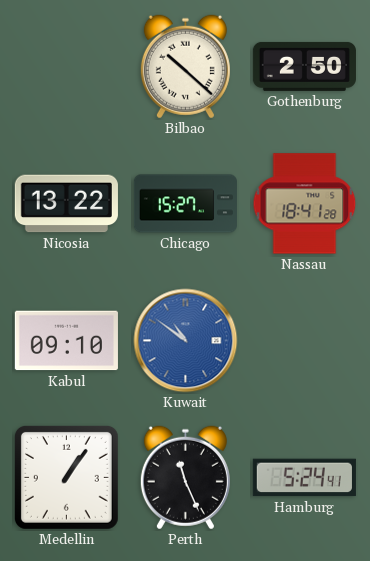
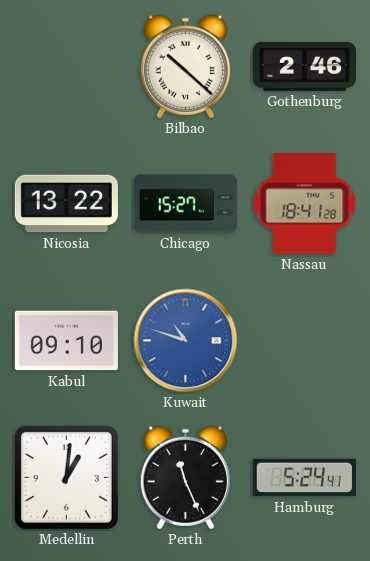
Gothenburg: 2:50 -> 2:46
Kuwait: 10:51 -> 10:48
Medellin: 1:06 -> 1:01
